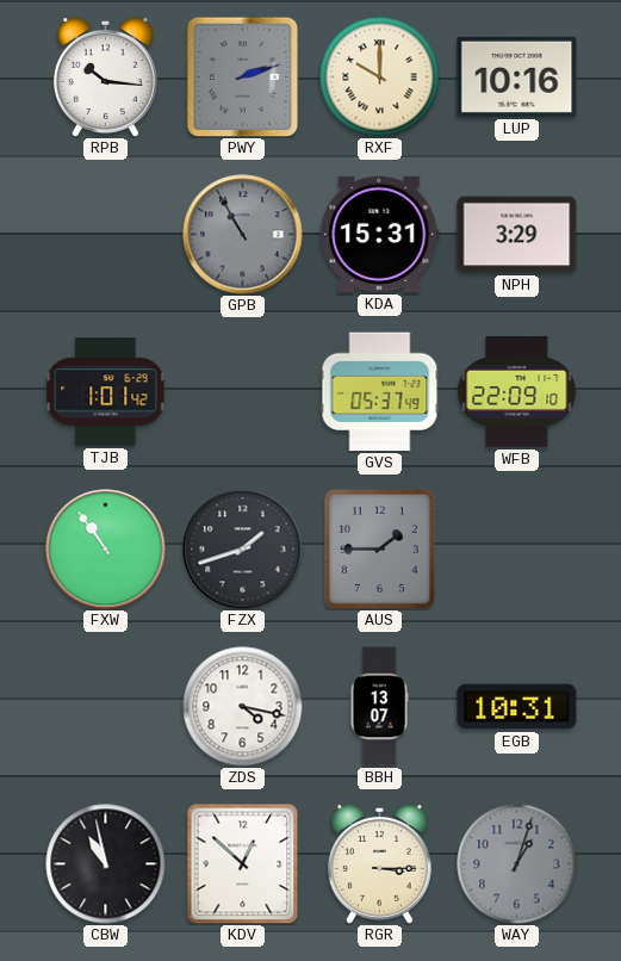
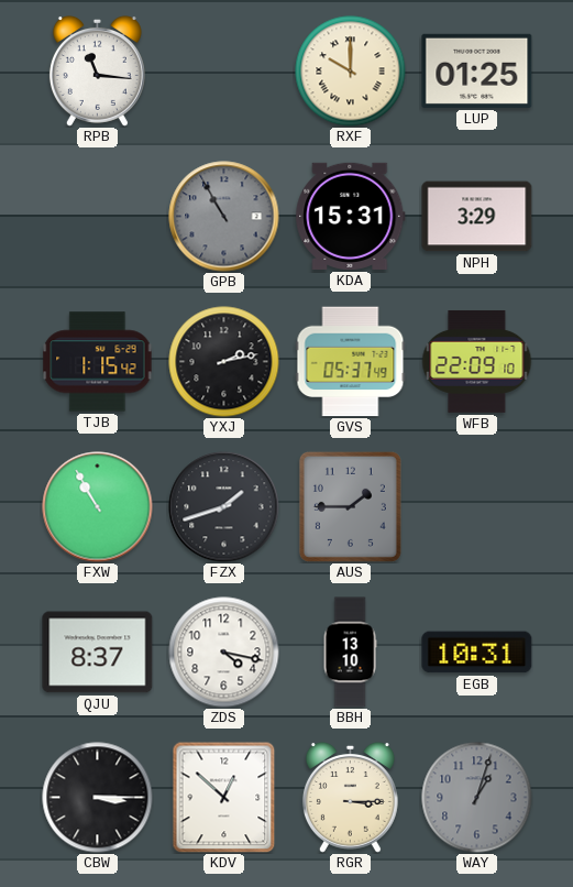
RPB: 10:16 -> 11:16
PWY: 2:12 -> none
LUP: 10:16 -> 01:25
TJB: 1:01 -> 1:15
YXJ: none -> 2:13
FXW: 10:54 -> 10:55
QJU: none -> 8:37
BBH: 13:07 -> 13:10
CBW: 10:58 -> 3:15
